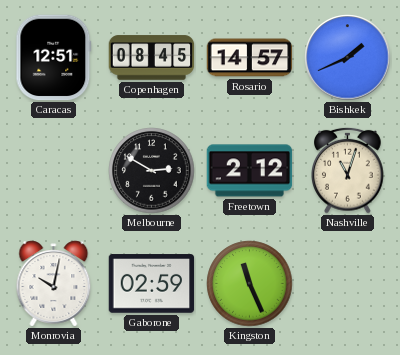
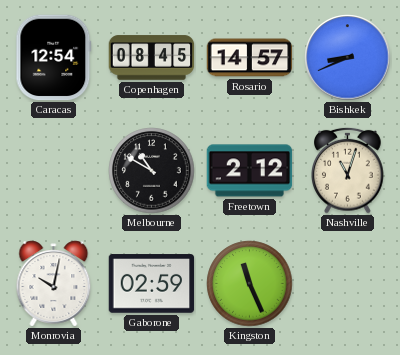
Caracas: 12:51 -> 12:54
Bishkek: 1:41 -> 8:41
Melbourne: 2:50 -> 10:50
